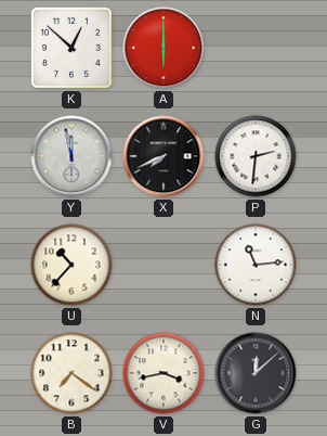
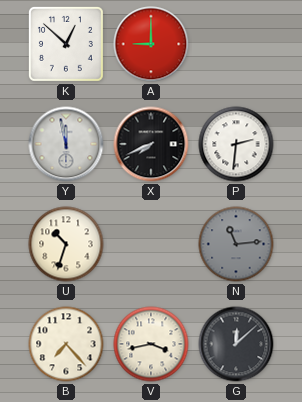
A: 6:00 -> 9:00
U: 10:37 -> 10:33
N dial: white -> grey
B: 7:21 -> 7:23
